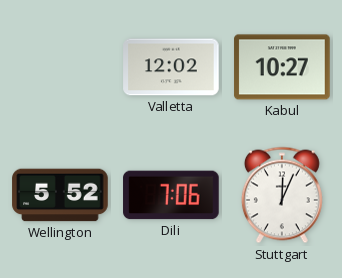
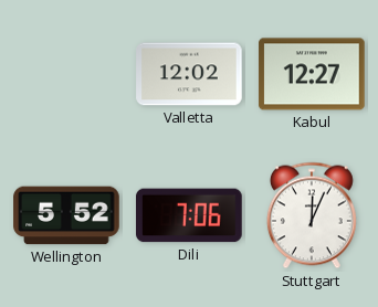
Kabul: 10:27 -> 12:27
